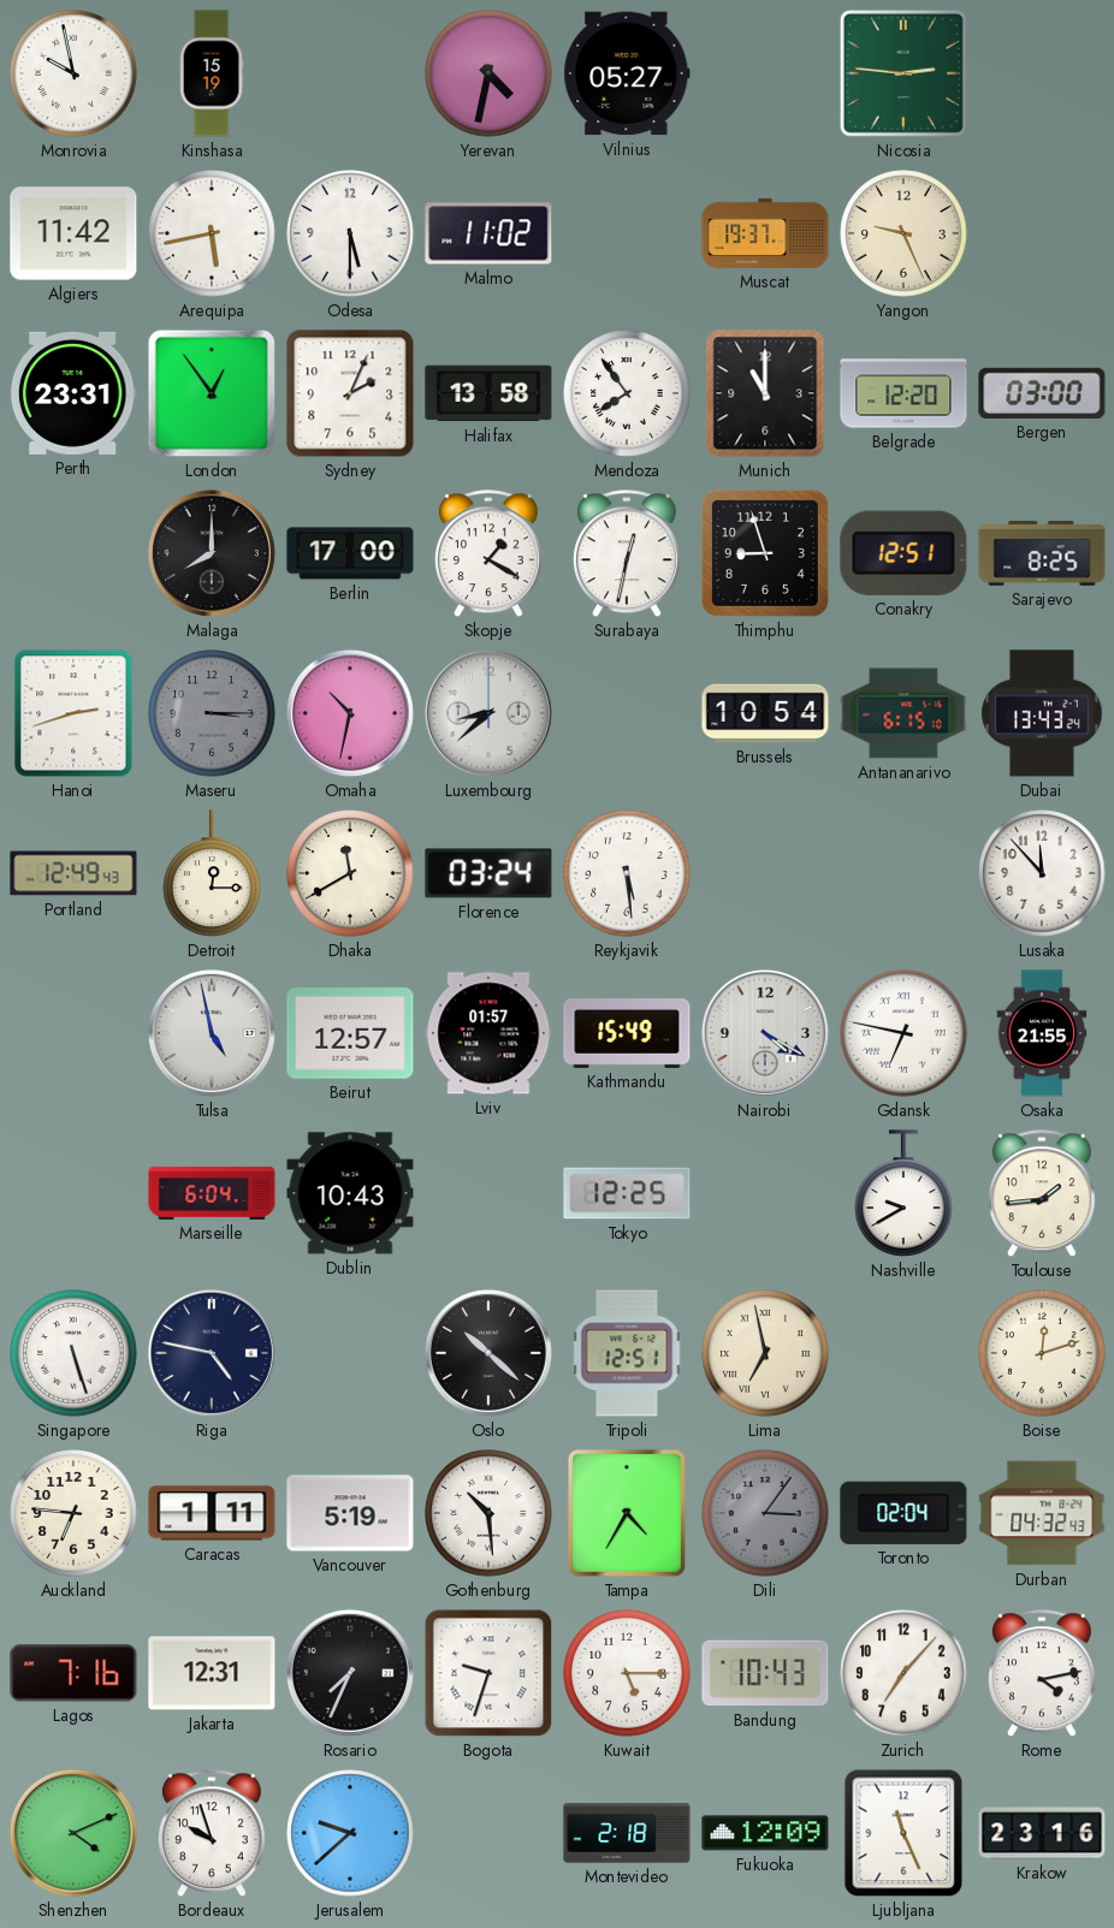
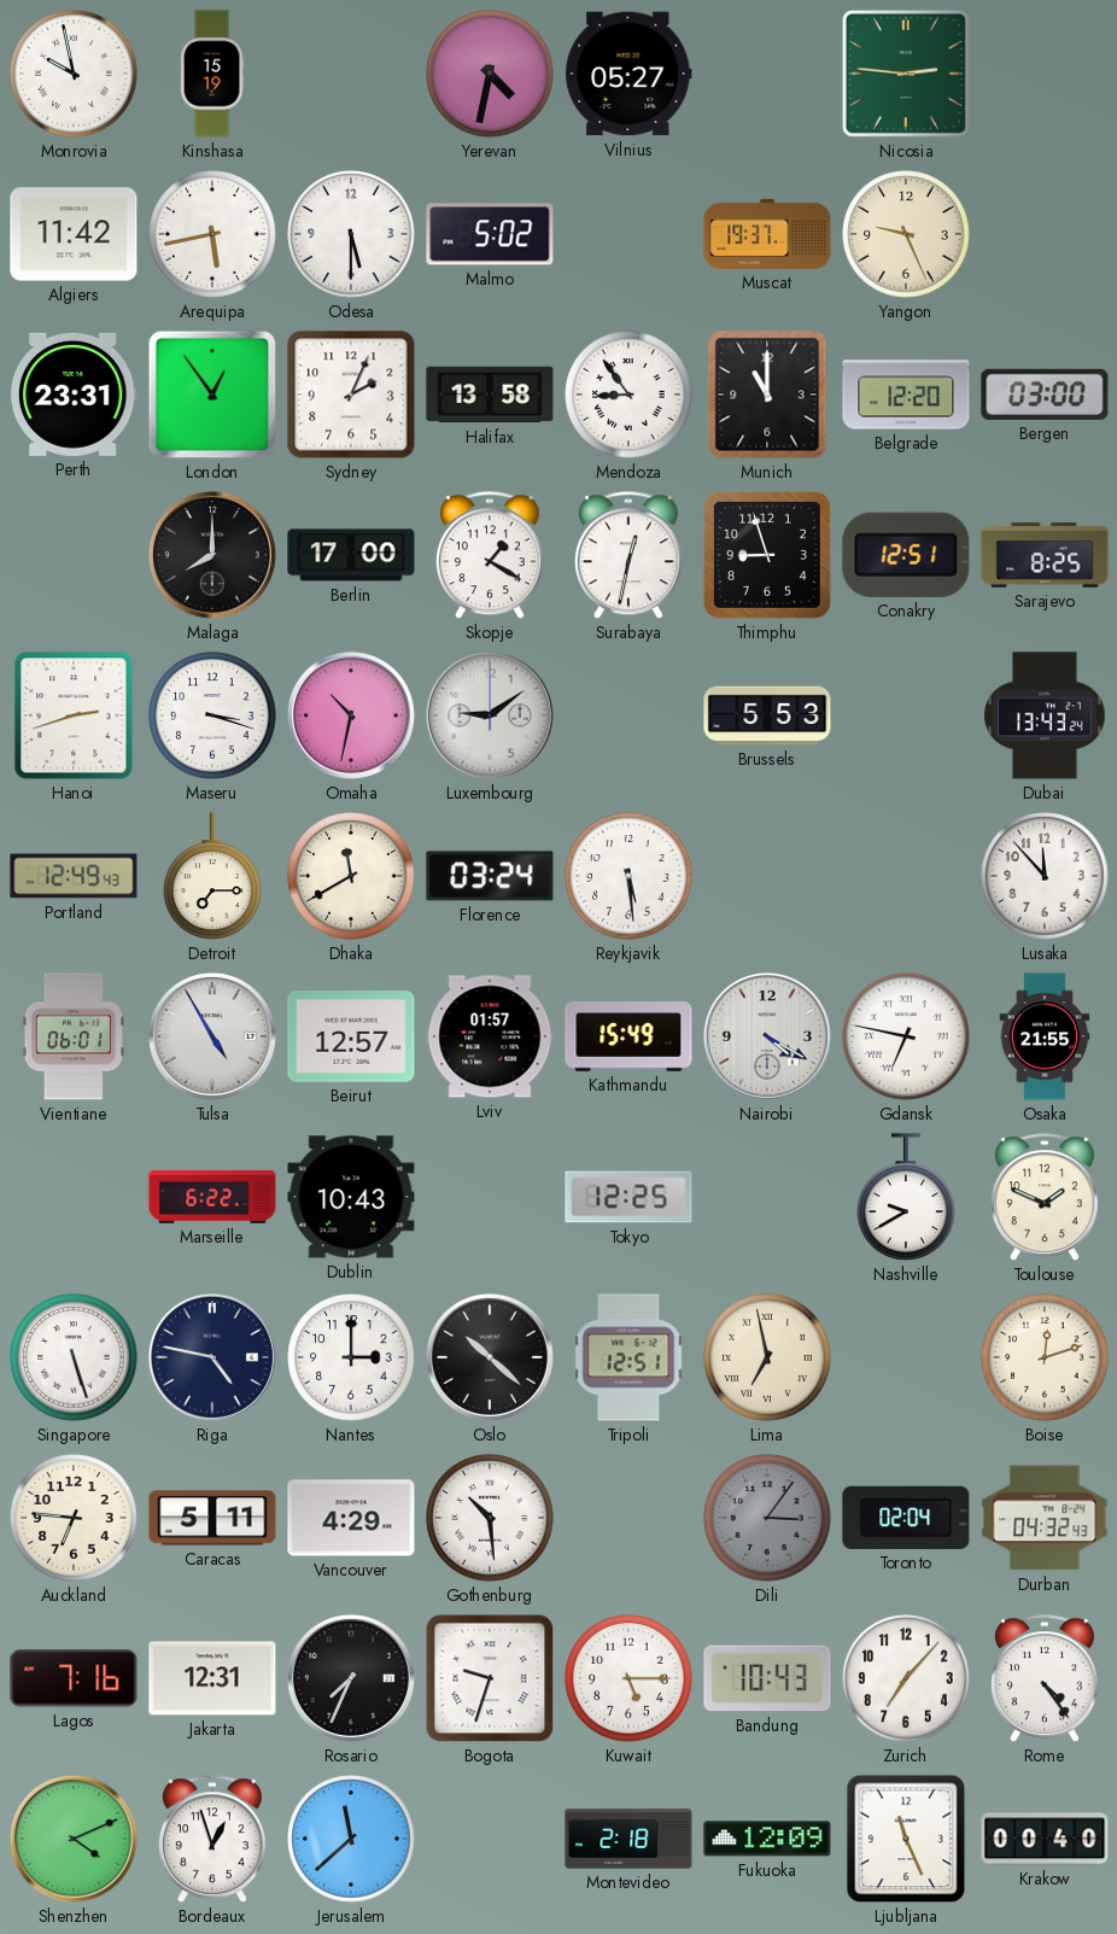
Malmo: 11:02 -> 5:02
Mendoza: 7:54 -> 8:54
Maseru: 3:15 -> 3:18
Maseru dial: grey -> white
Luxembourg: 8:38 -> 9:09
Brussels: 10:54 -> 5:53
Antananarivo: 6:15 -> none
Detroit: 12:15 -> 7:15
Vientiane: none -> 06:01
Tulsa: 4:58 -> 4:55
Marseille: 6:04 -> 6:22
Toulouse: 1:44 -> 1:49
Nantes: none -> 3:00
Caracas: 1:11 -> 5:11
Vancouver: 5:19 -> 4:29
Tampa: 4:35 -> none
Rome: 4:13 -> 4:24
Bordeaux: 9:57 -> 12:57
Jerusalem: 9:38 -> 11:38
Krakow: 23:16 -> 00:40
